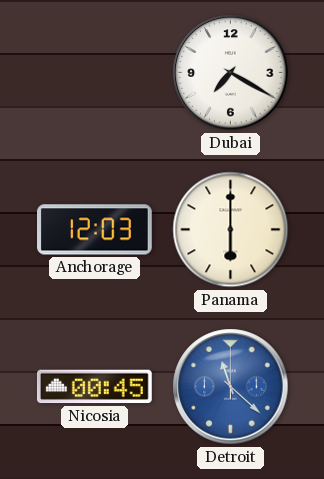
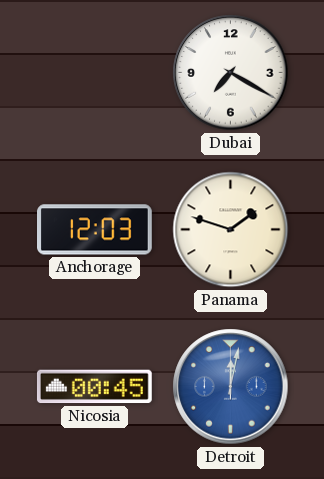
Panama: 6:00 -> 1:48
Detroit: 11:22 -> 12:02
